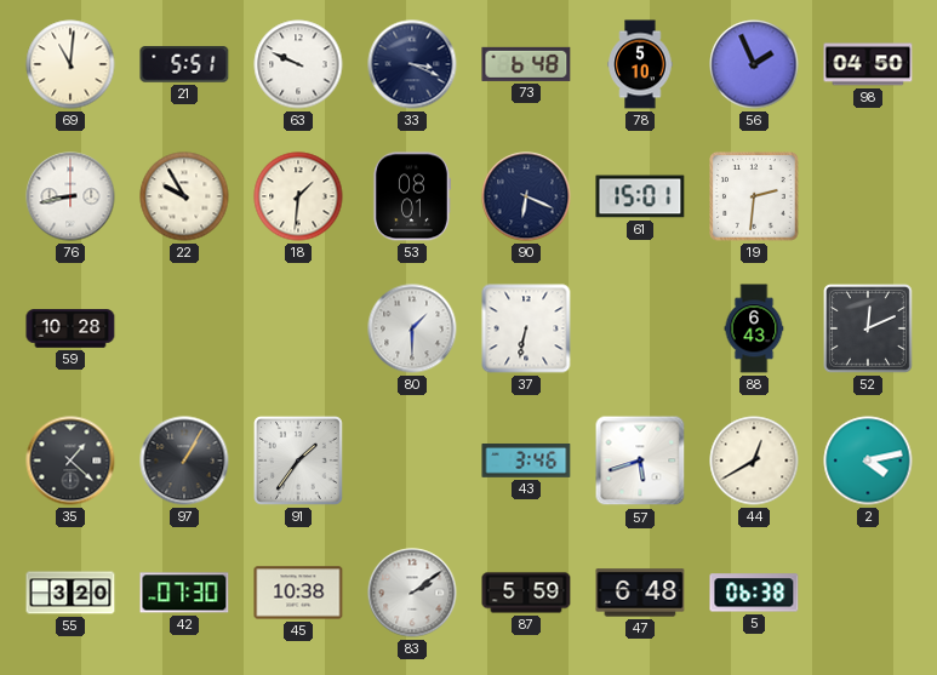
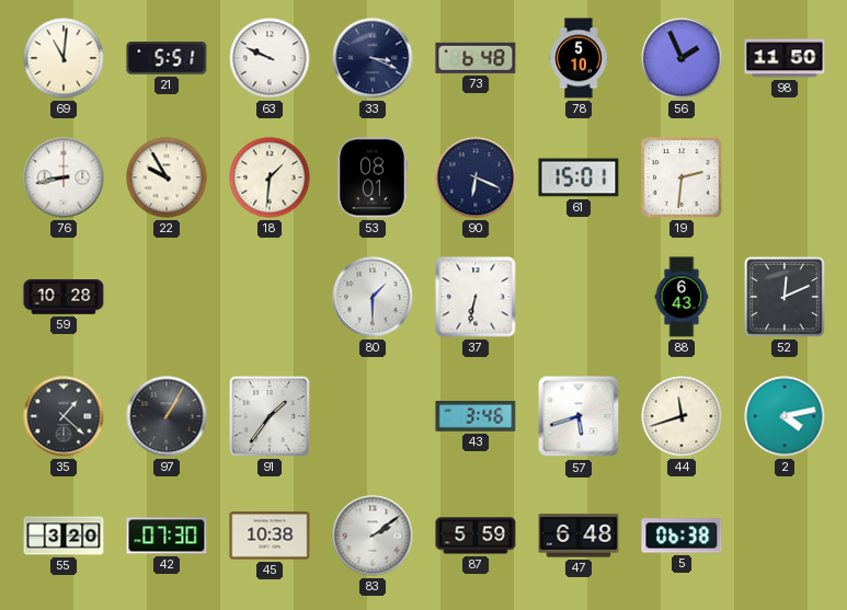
98: 04:50 -> 11:50
44: 12:40 -> 11:42
